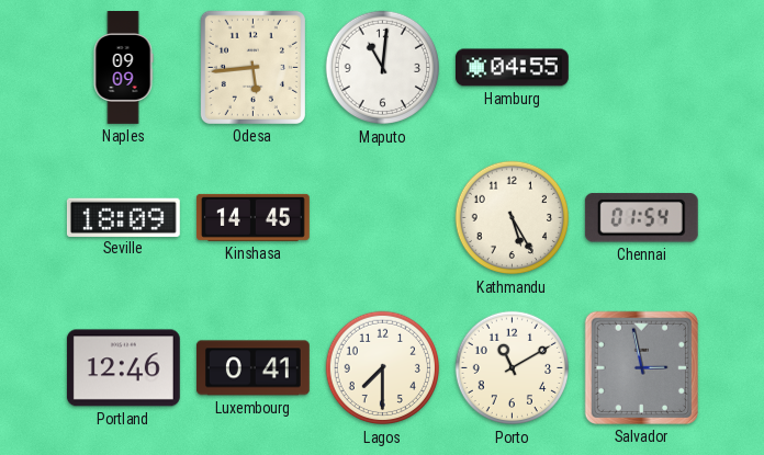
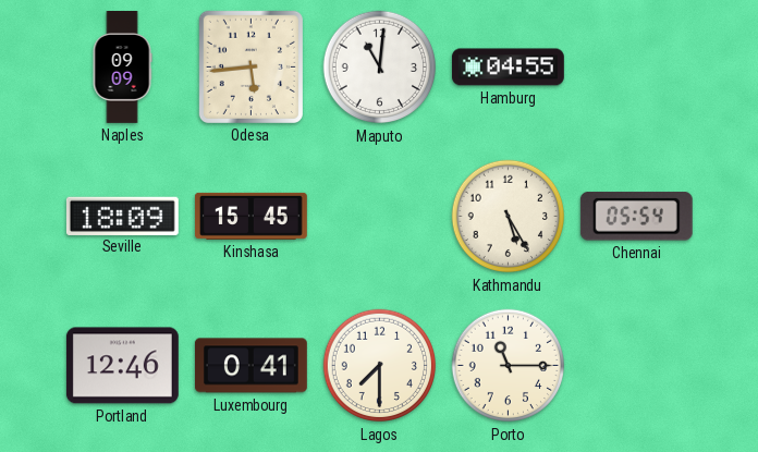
Kinshasa: 14:45 -> 15:45
Chennai: 01:54 -> 05:54
Porto: 11:10 -> 11:15
Salvador: 2:58 -> none
